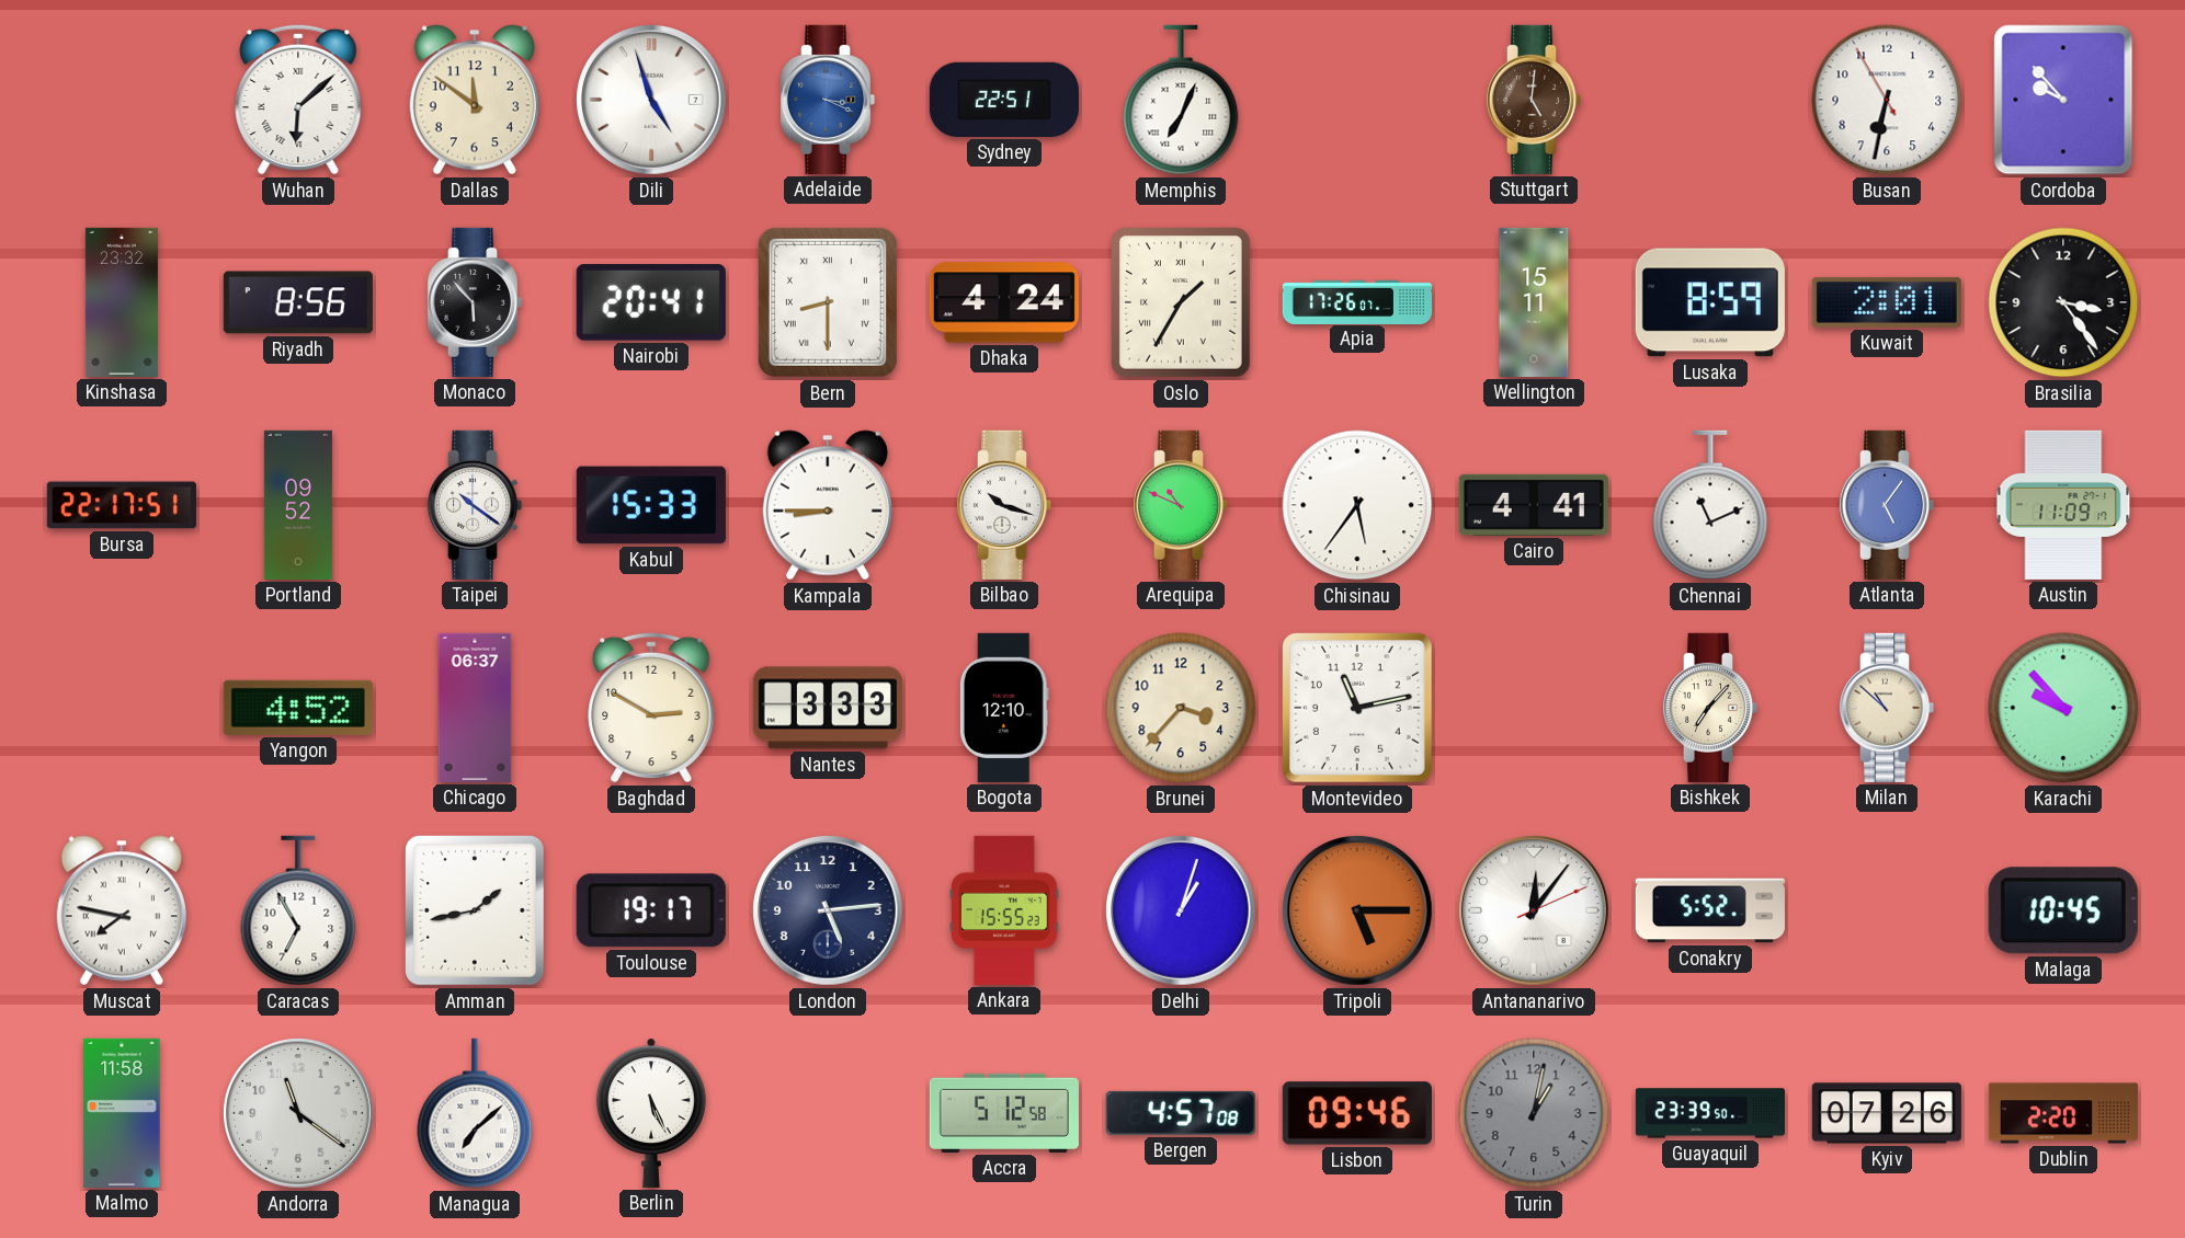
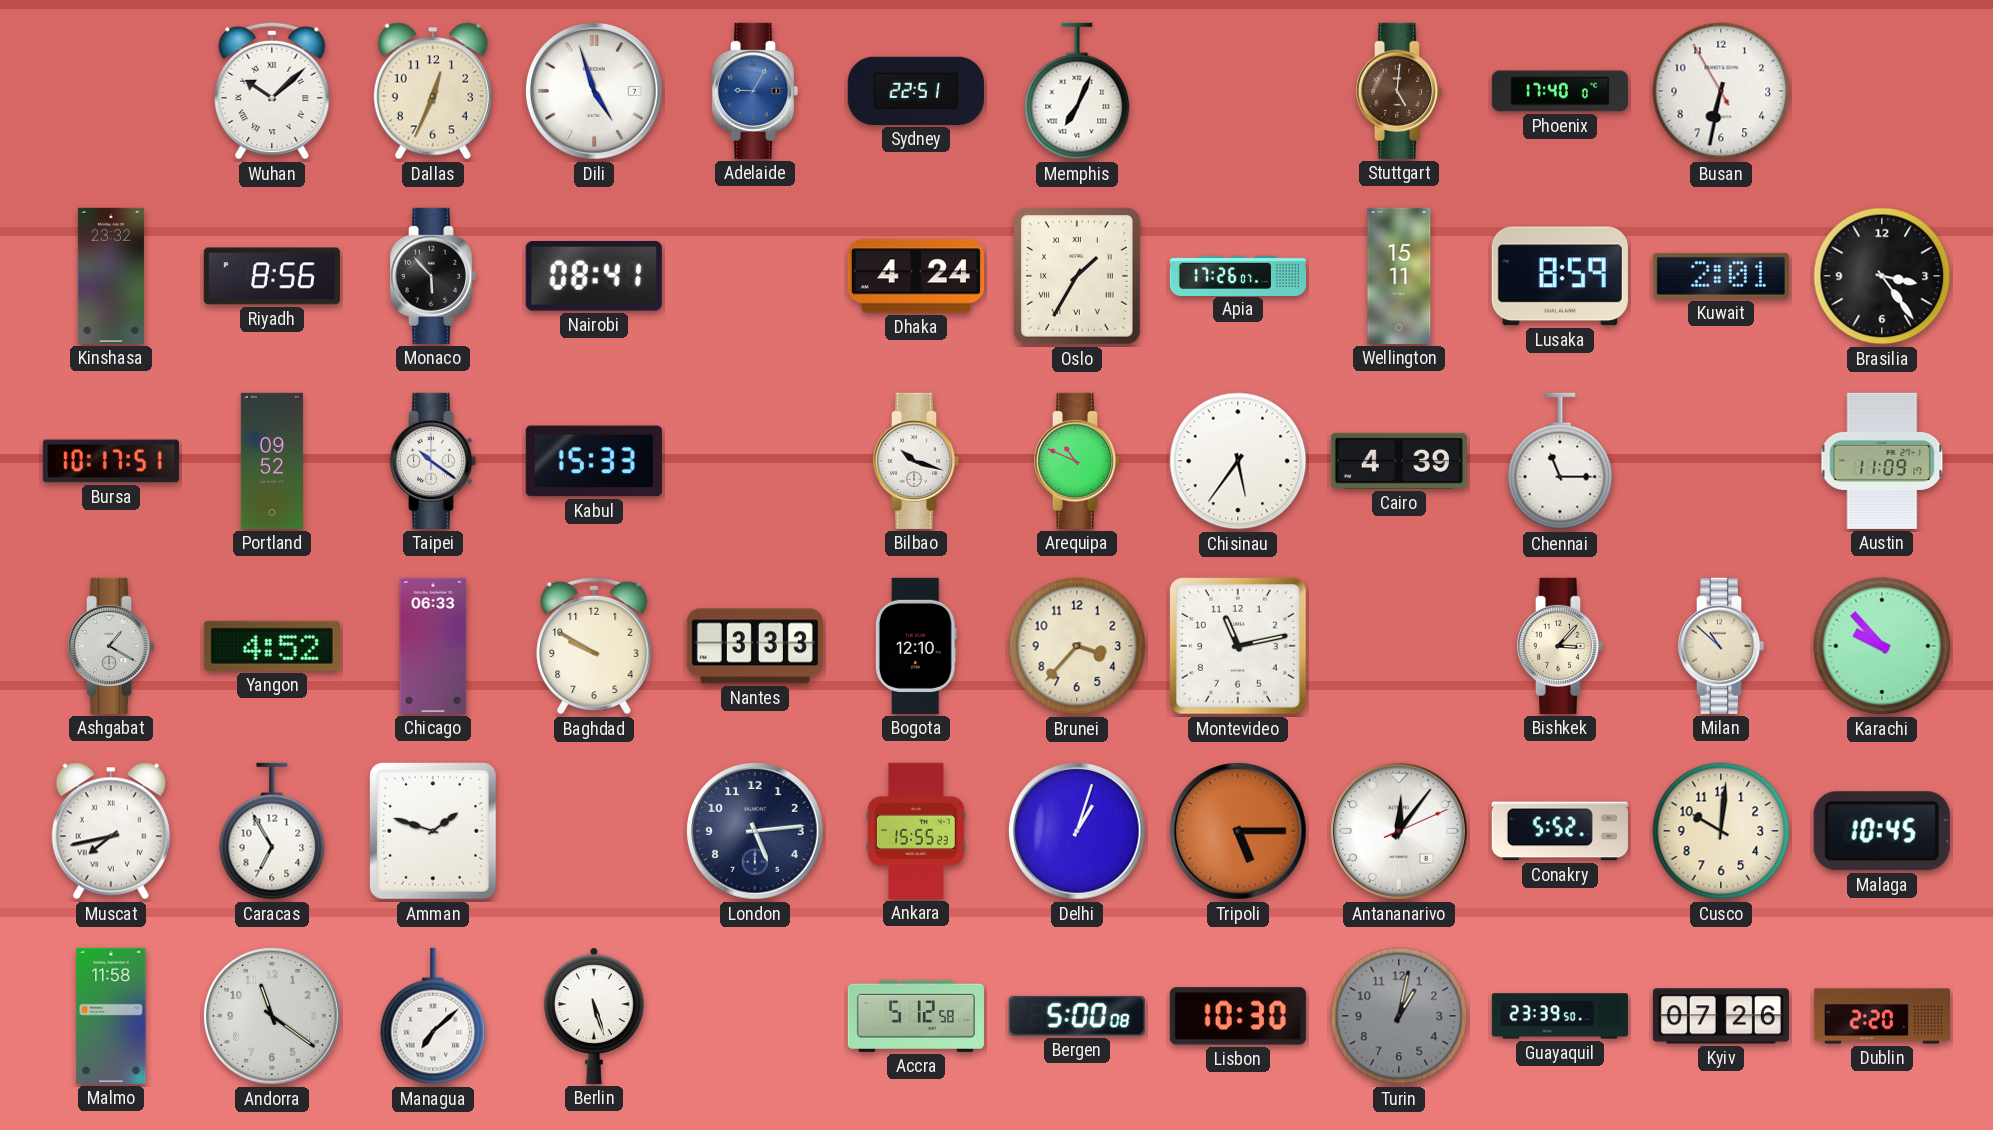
Wuhan: 6:08 -> 10:08
Dallas: 11:51 -> 12:34
Adelaide: 3:19 -> 9:05
Phoenix: none -> 17:40
Cordoba: 9:53 -> none
Nairobi: 20:41 -> 08:41
Bern: 8:30 -> none
Bursa: 22:17 -> 10:17
Kampala: 8:45 -> none
Cairo: 4:41 -> 4:39
Chennai: 11:11 -> 11:15
Atlanta: 5:06 -> none
Ashgabat: none -> 1:20
Chicago: 06:37 -> 06:33
Baghdad: 2:50 -> 9:50
Bishkek: 7:07 -> 3:07
Muscat: 7:47 -> 7:43
Amman: 1:43 -> 1:48
Toulouse: 19:17 -> none
Cusco: none -> 10:01
Berlin: 5:26 -> 5:27
Bergen: 4:57 -> 5:00
Lisbon: 09:46 -> 10:30
